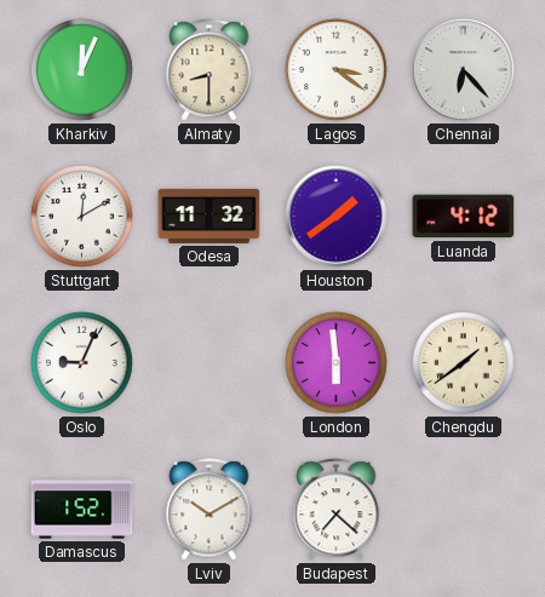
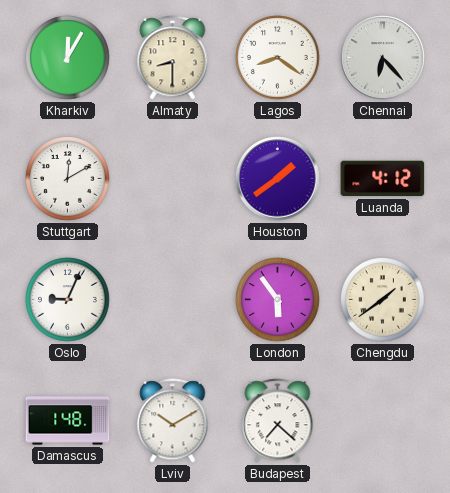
Kharkiv: 12:04 -> 12:05
Lagos: 3:21 -> 8:21
Odesa: 11:32 -> none
London: 5:59 -> 5:54
Damascus: 1:52 -> 1:48
